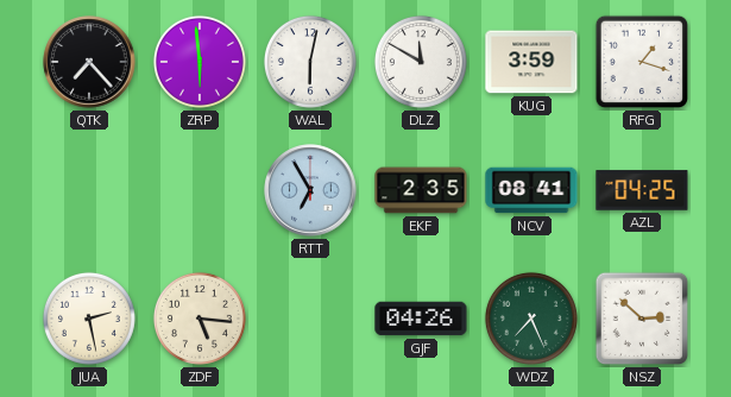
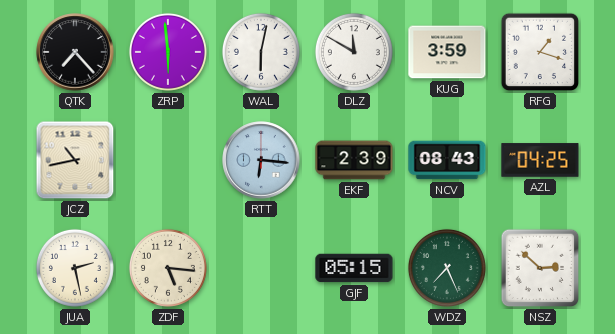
JCZ: none -> 10:43
RTT: 6:55 -> 6:16
EKF: 2:35 -> 2:39
NCV: 08:41 -> 08:43
GJF: 04:26 -> 05:15
